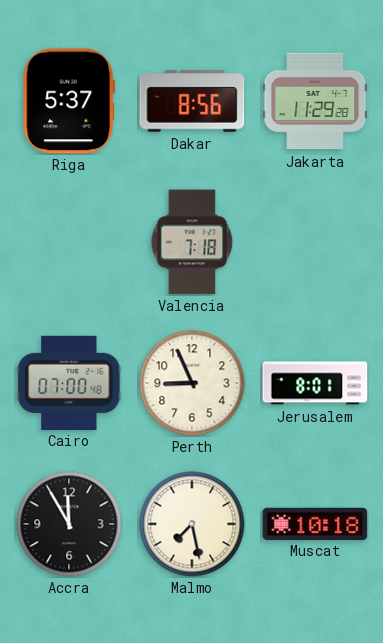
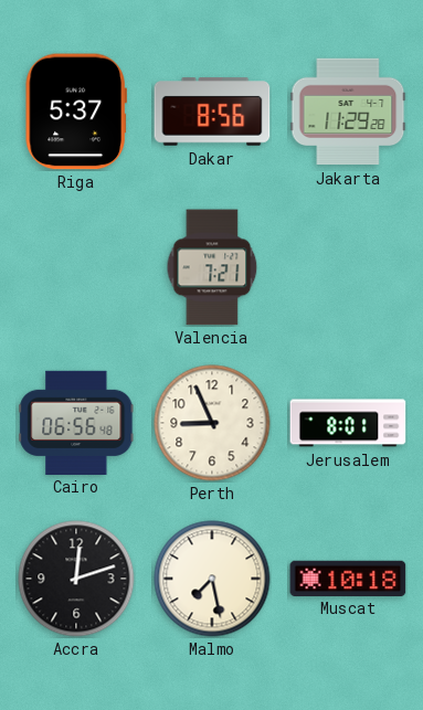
Valencia: 7:18 -> 7:21
Cairo: 07:00 -> 06:56
Accra: 11:55 -> 12:12
